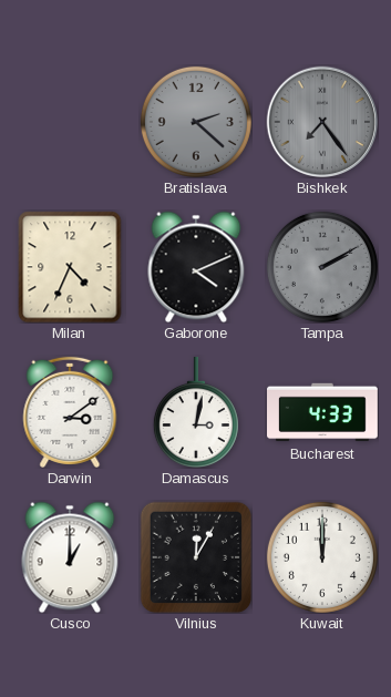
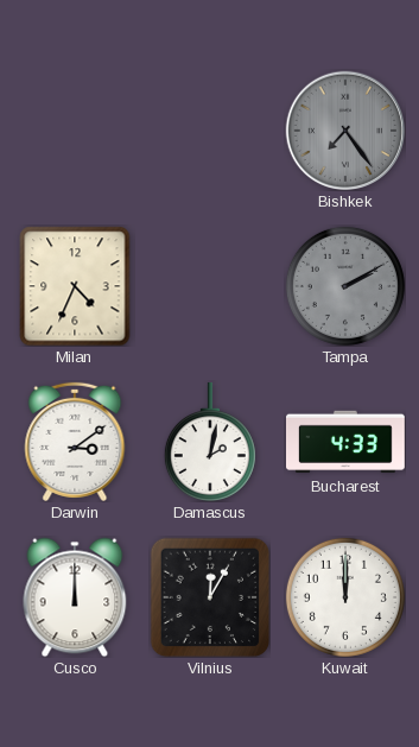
Bratislava: 2:22 -> none
Gaborone: 4:11 -> none
Damascus: 3:02 -> 2:02
Cusco: 1:00 -> 12:00
